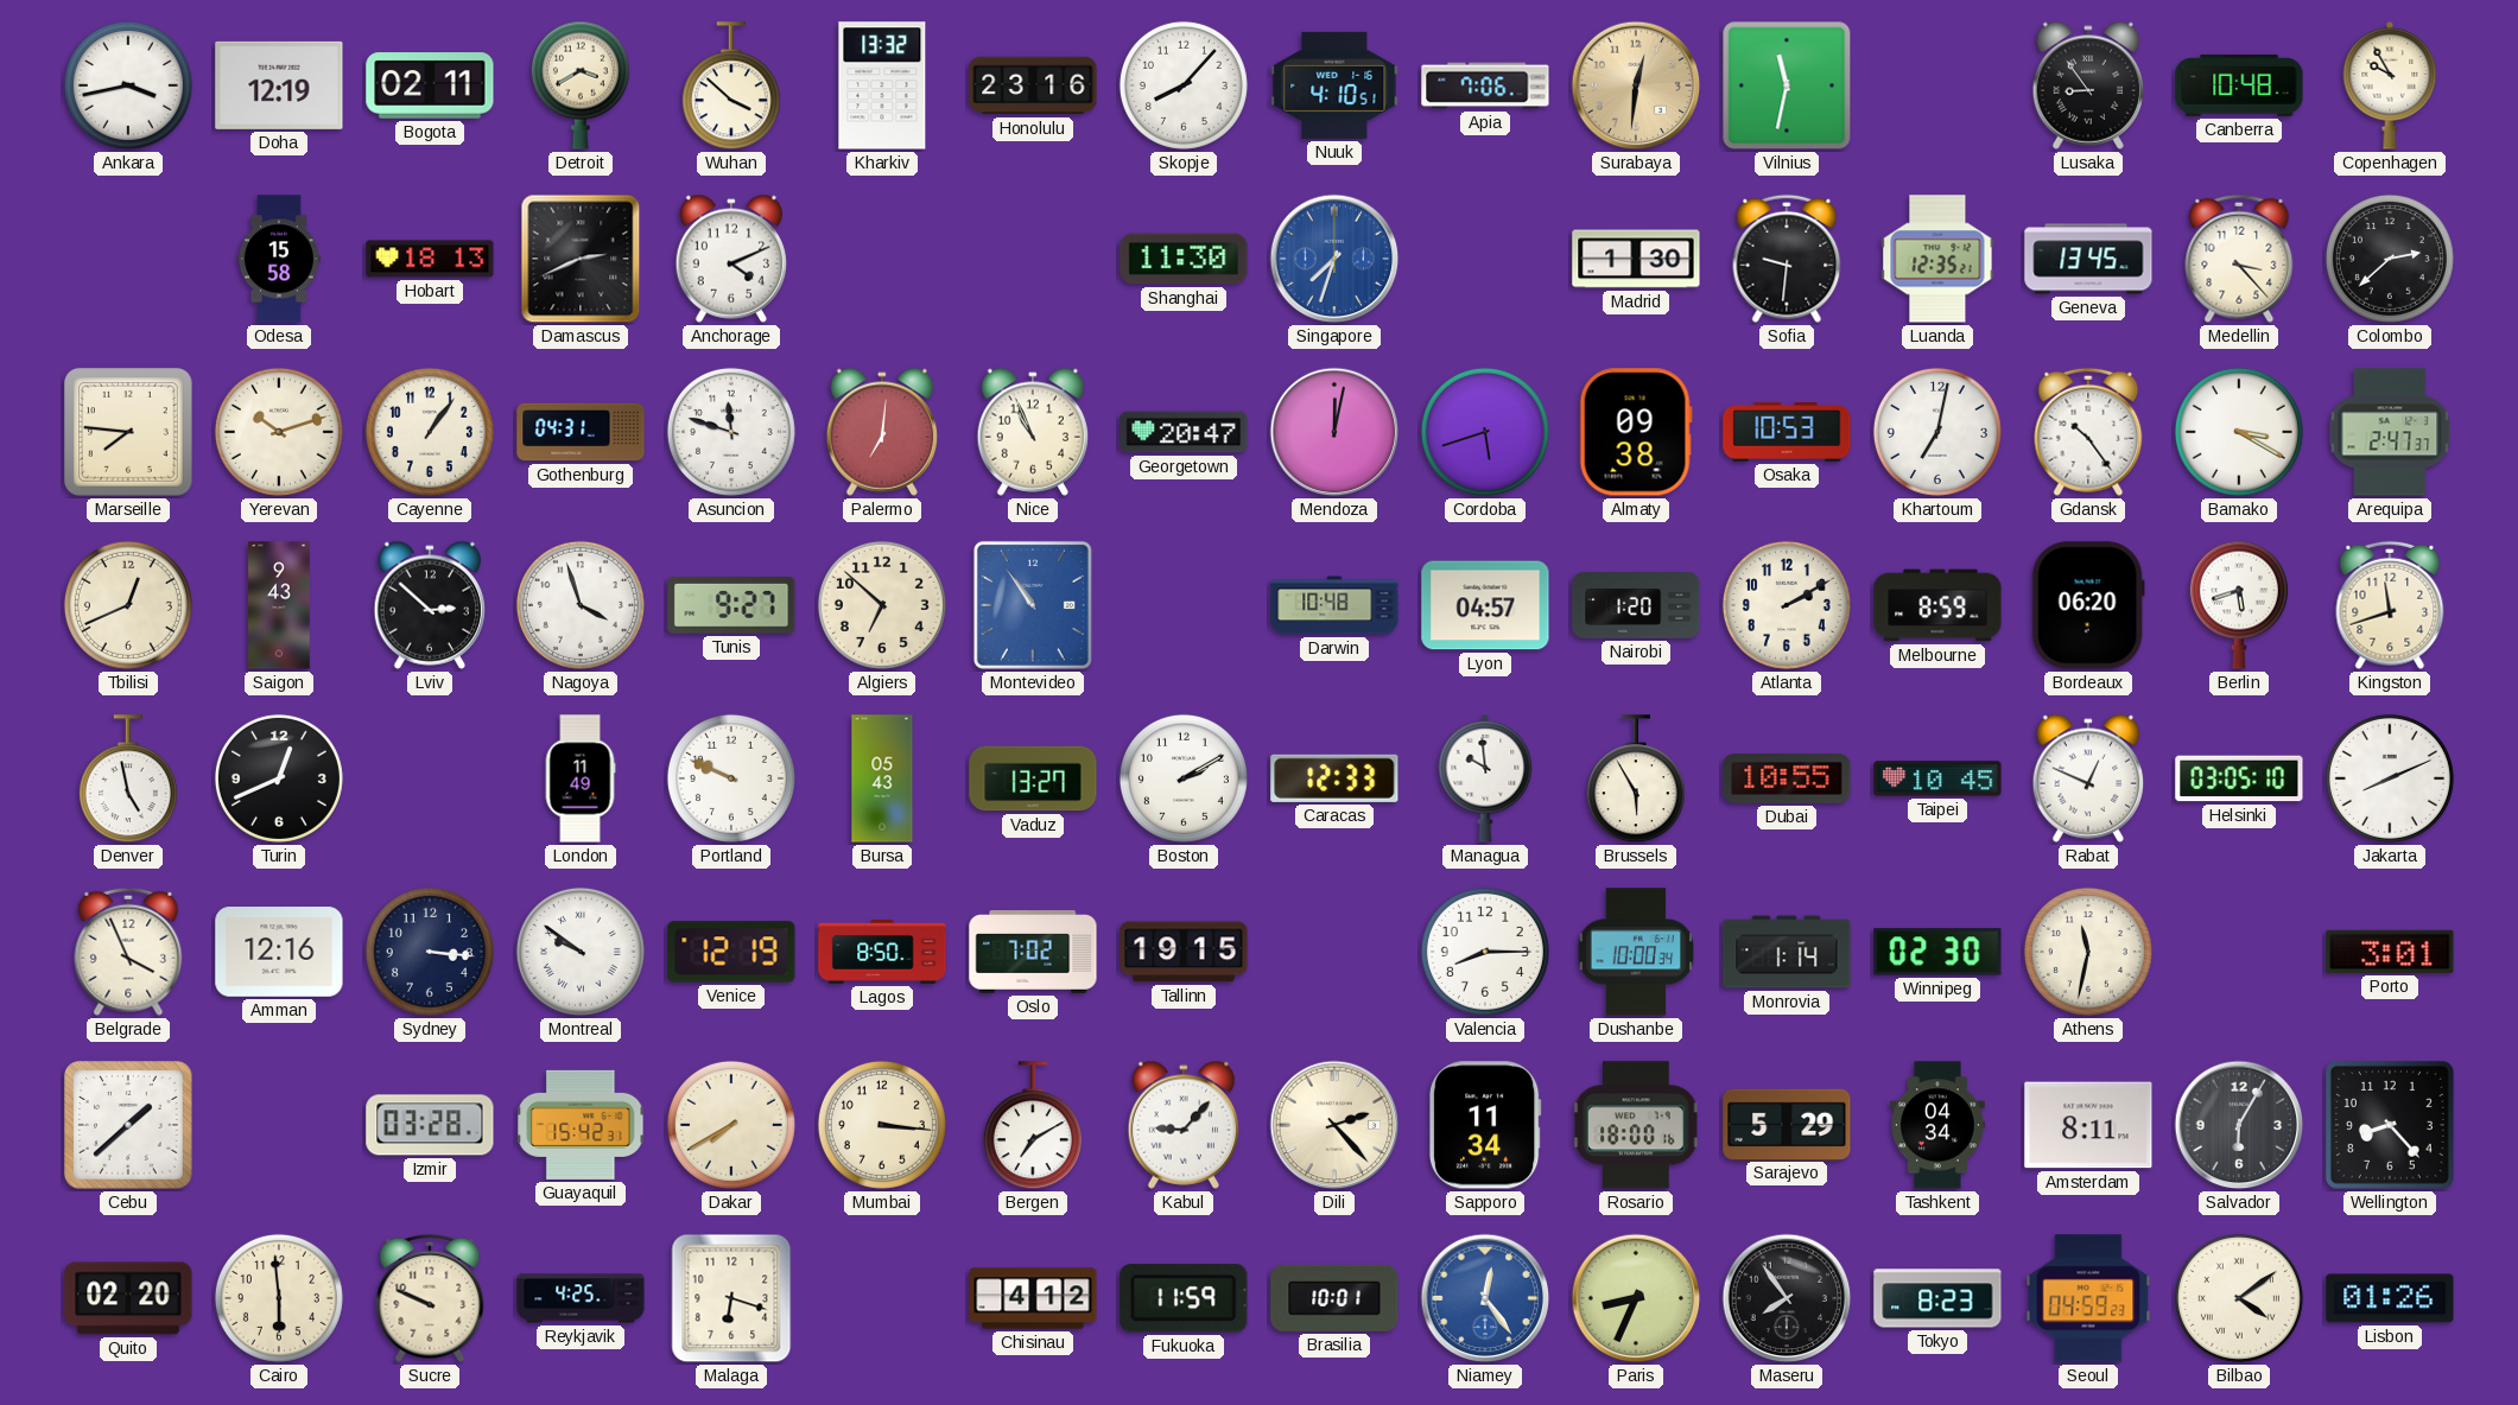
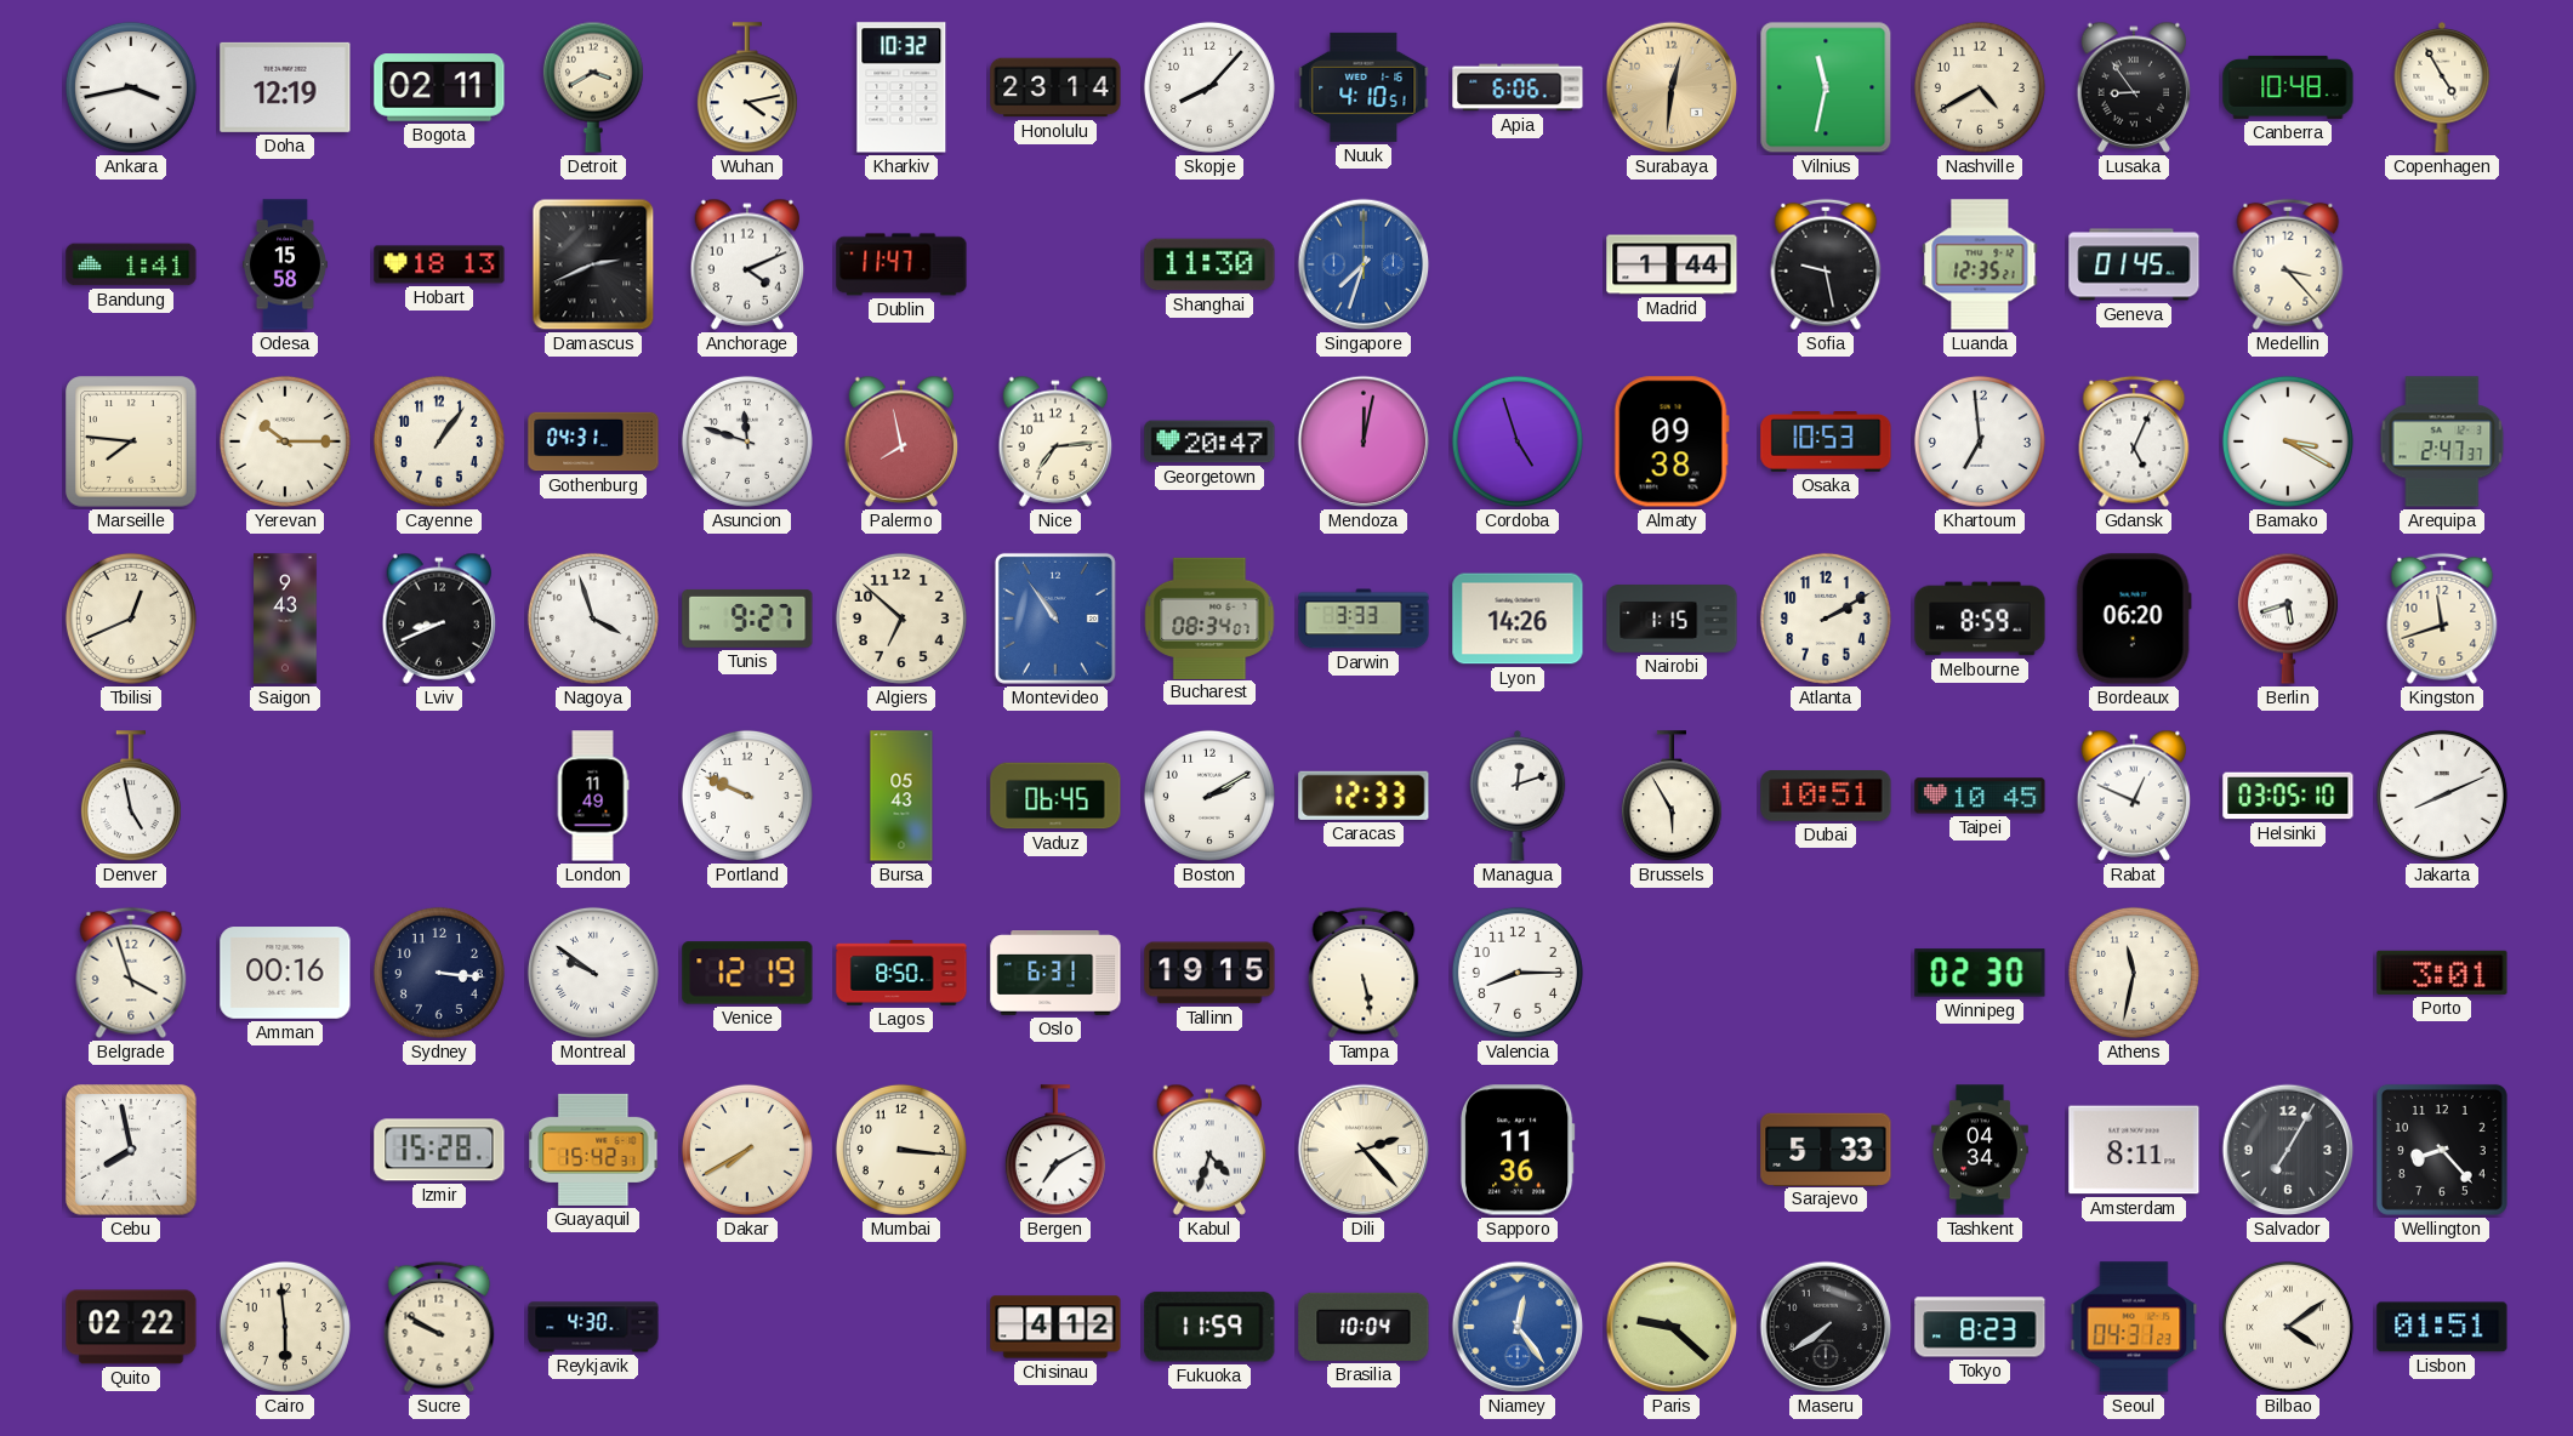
Wuhan: 3:52 -> 4:13
Kharkiv: 13:32 -> 10:32
Honolulu: 23:16 -> 23:14
Apia: 7:06 -> 6:06
Nashville: none -> 4:40
Copenhagen: 9:55 -> 4:55
Bandung: none -> 1:41
Dublin: none -> 11:47
Madrid: 1:30 -> 1:44
Sofia: 9:31 -> 9:28
Geneva: 13:45 -> 01:45
Colombo: 2:38 -> none
Yerevan: 10:12 -> 10:15
Palermo: 7:01 -> 7:58
Nice: 10:56 -> 7:14
Cordoba: 5:42 -> 4:57
Khartoum: 7:02 -> 6:59
Gdansk: 10:24 -> 5:04
Lviv: 2:52 -> 8:41
Bucharest: none -> 08:34
Darwin: 10:48 -> 3:33
Lyon: 04:57 -> 14:26
Nairobi: 1:20 -> 1:15
Turin: 12:41 -> none
Vaduz: 13:27 -> 06:45
Managua: 9:59 -> 12:12
Dubai: 10:55 -> 10:51
Belgrade: 3:56 -> 3:57
Amman: 12:16 -> 00:16
Oslo: 7:02 -> 6:31
Tampa: none -> 5:28
Dushanbe: 10:00 -> none
Monrovia: 1:14 -> none
Cebu: 1:38 -> 7:58
Izmir: 03:28 -> 15:28
Kabul: 9:07 -> 4:33
Sapporo: 11:34 -> 11:36
Rosario: 18:00 -> none
Sarajevo: 5:29 -> 5:33
Salvador: 6:05 -> 7:05
Quito: 02:20 -> 02:22
Sucre: 9:49 -> 9:50
Reykjavik: 4:25 -> 4:30
Malaga: 6:18 -> none
Brasilia: 10:01 -> 10:04
Paris: 8:34 -> 9:22
Maseru: 7:54 -> 7:39
Seoul: 04:59 -> 04:31
Lisbon: 01:26 -> 01:51
